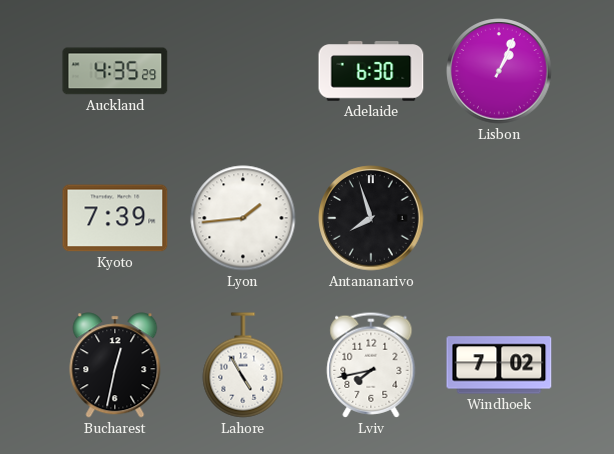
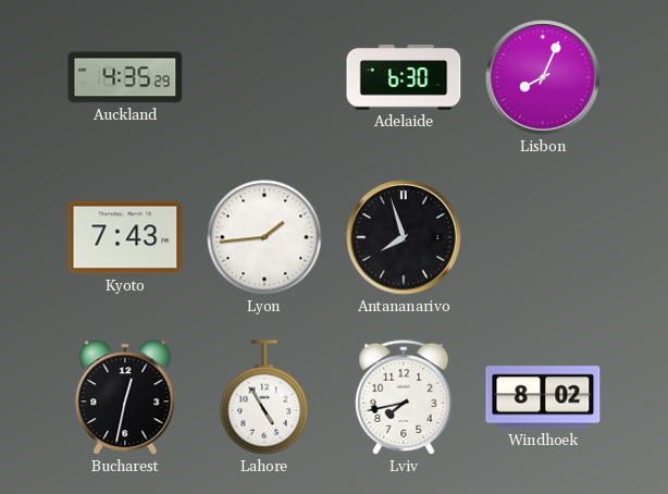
Lisbon: 1:04 -> 8:04
Kyoto: 7:39 -> 7:43
Windhoek: 7:02 -> 8:02
